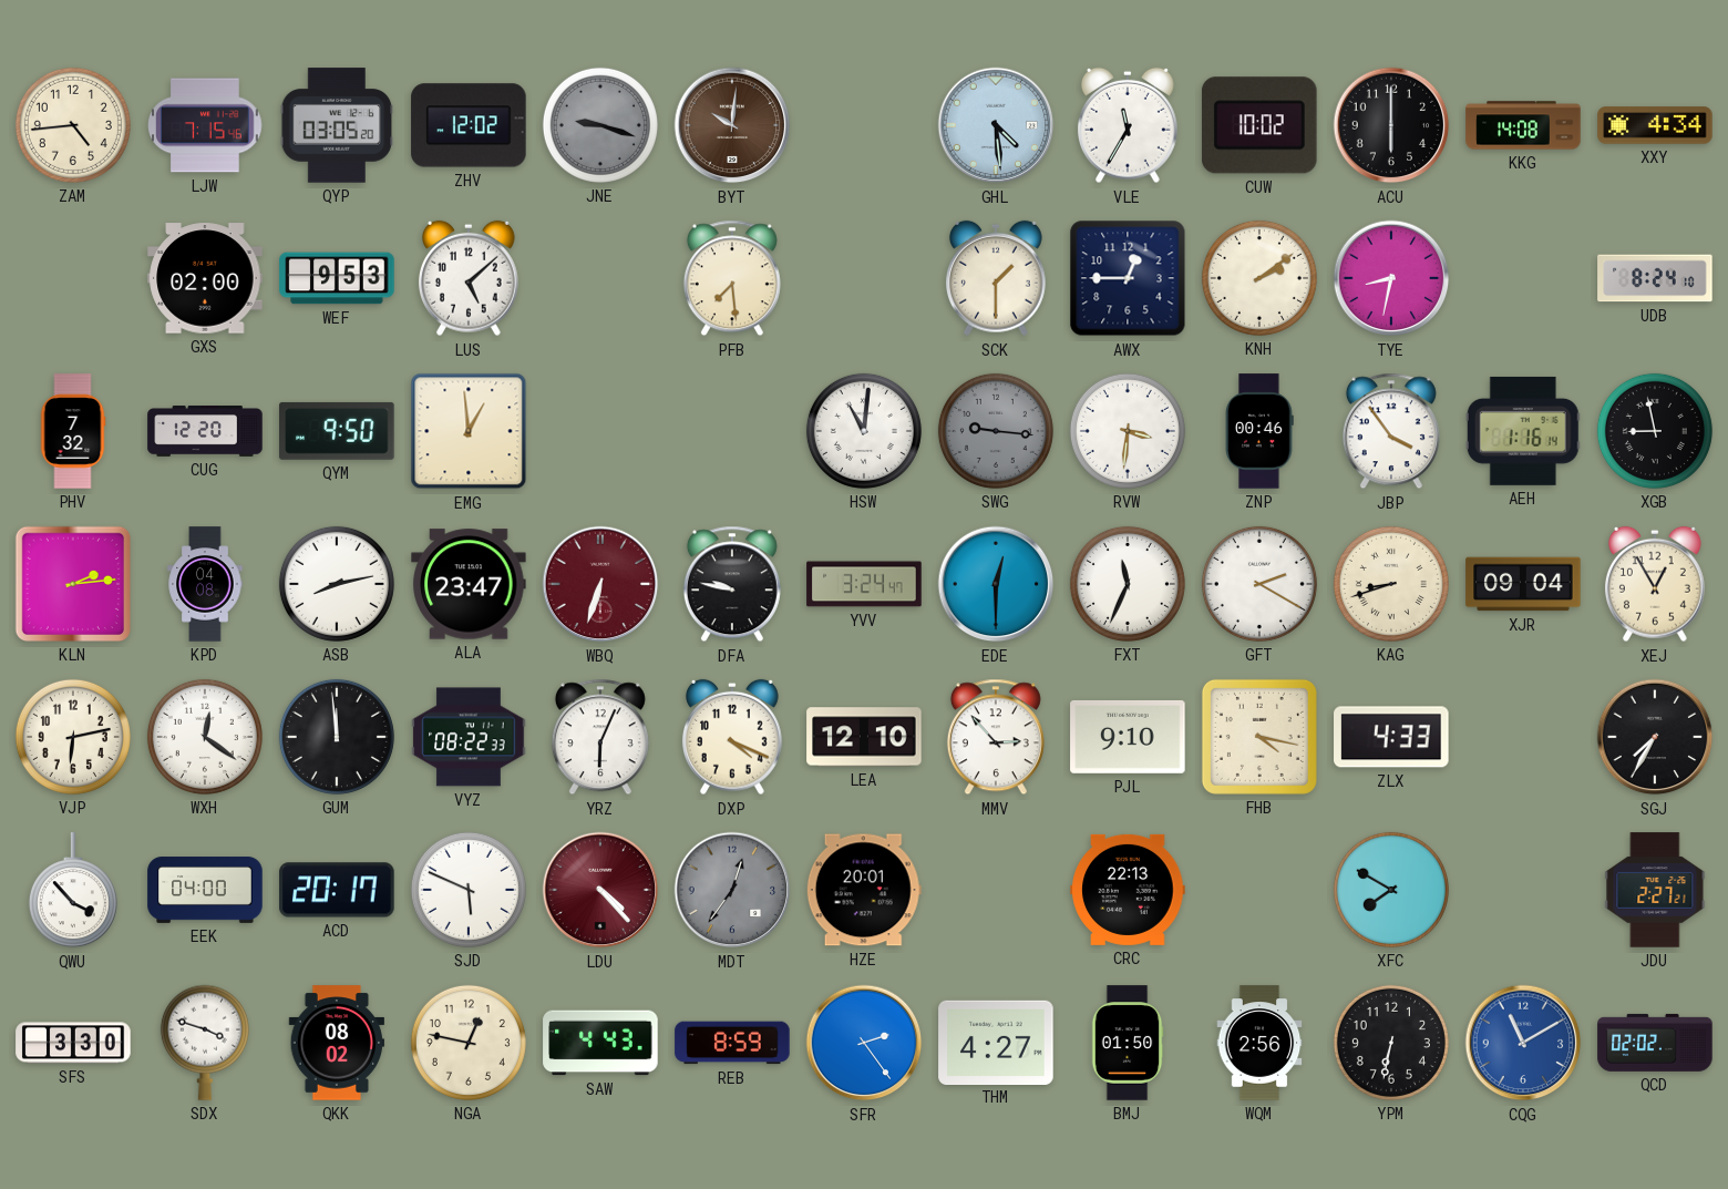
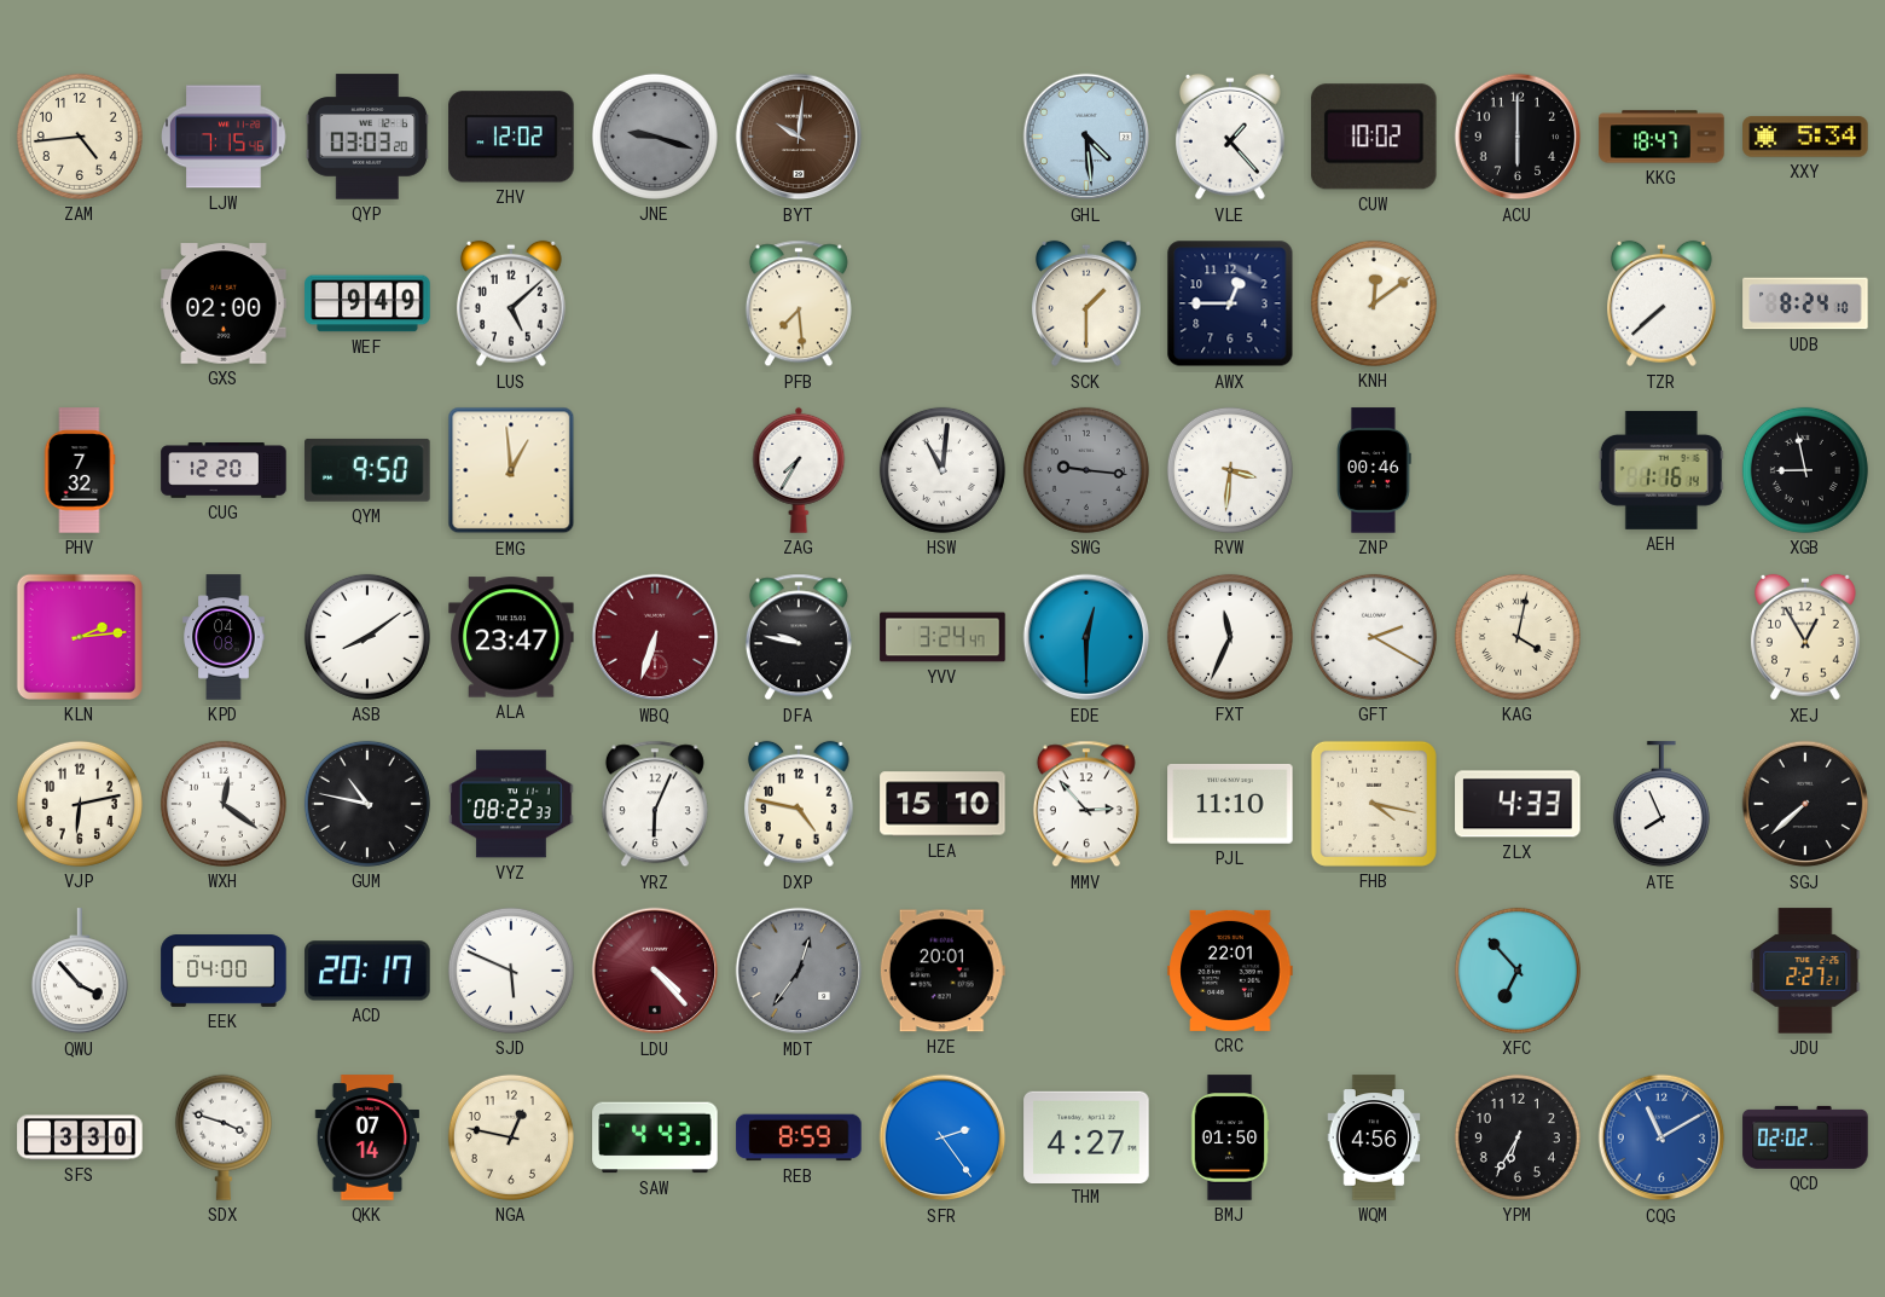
QYP: 03:05 -> 03:03
VLE: 11:35 -> 1:23
KKG: 14:08 -> 18:47
XXY: 4:34 -> 5:34
WEF: 9:53 -> 9:49
KNH: 2:09 -> 12:09
TYE: 8:32 -> none
TZR: none -> 7:38
ZAG: none -> 7:35
JBP: 3:54 -> none
ASB: 8:13 -> 8:09
KAG: 8:42 -> 4:02
XJR: 09:04 -> none
GUM: 11:59 -> 10:47
DXP: 4:19 -> 4:47
LEA: 12:10 -> 15:10
PJL: 9:10 -> 11:10
ATE: none -> 7:56
SGJ: 7:35 -> 7:38
CRC: 22:13 -> 22:01
XFC: 7:50 -> 6:53
QKK: 08:02 -> 07:14
WQM: 2:56 -> 4:56
YPM: 6:32 -> 6:35
